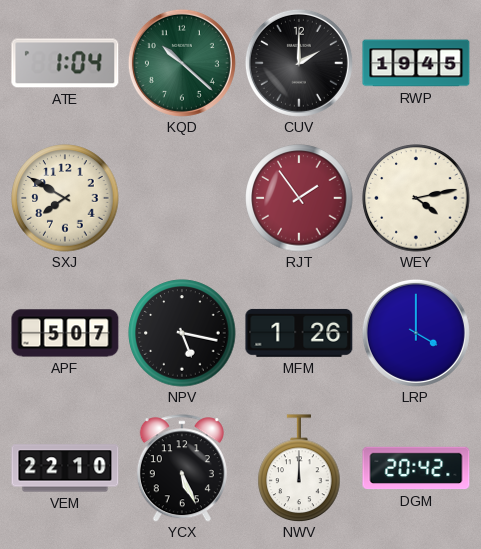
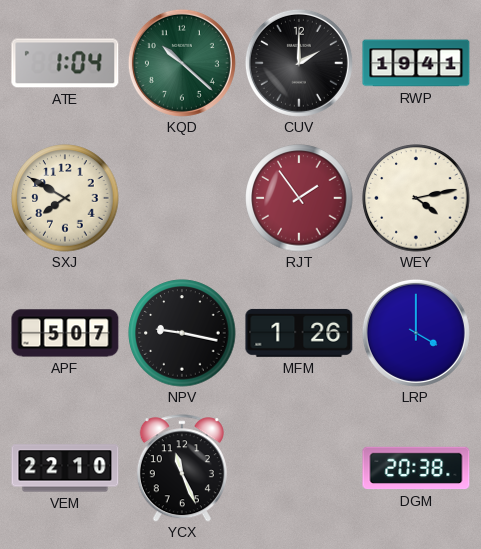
RWP: 19:45 -> 19:41
NPV: 5:17 -> 9:17
YCX: 5:26 -> 11:26
NWV: 12:00 -> none
DGM: 20:42 -> 20:38
